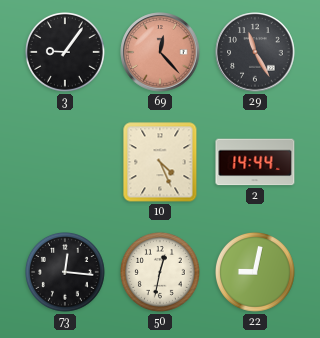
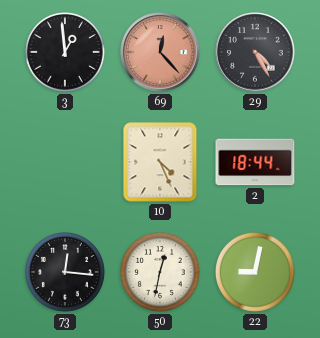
3: 9:06 -> 12:59
29: 11:25 -> 4:25
2: 14:44 -> 18:44
